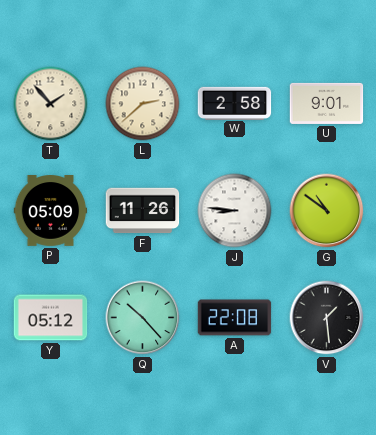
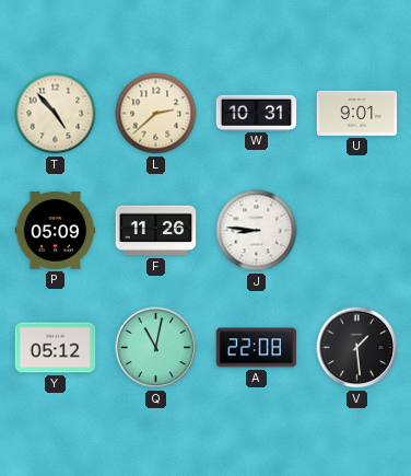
T: 1:53 -> 4:53
W: 2:58 -> 10:31
G: 10:51 -> none
Q: 10:23 -> 11:02
